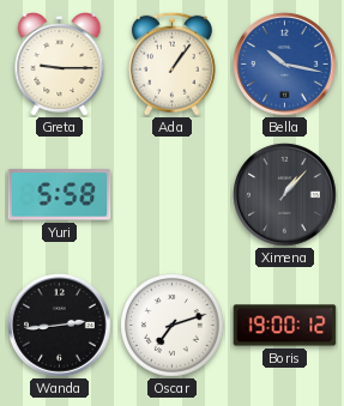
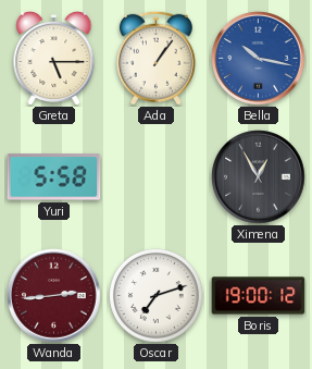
Greta: 9:15 -> 5:15
Ximena: 1:07 -> 12:55
Wanda dial: black -> burgundy
